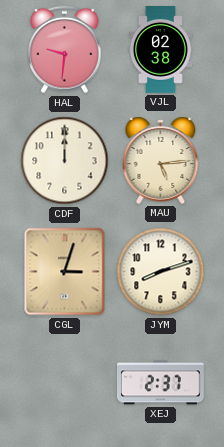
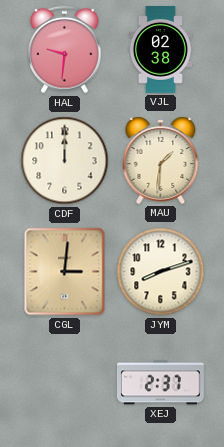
MAU: 5:14 -> 1:31
CGL: 3:03 -> 3:01
